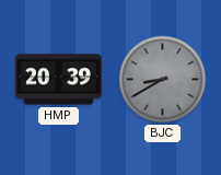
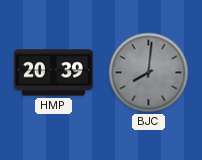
BJC: 8:40 -> 8:01
